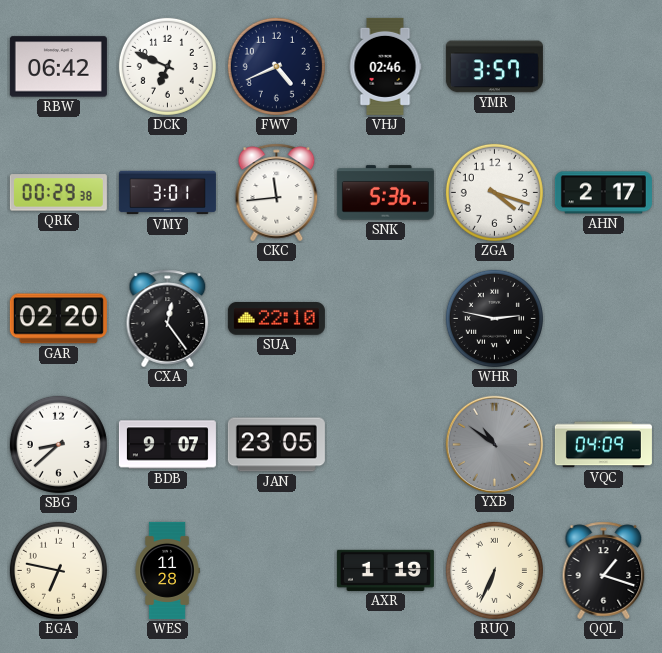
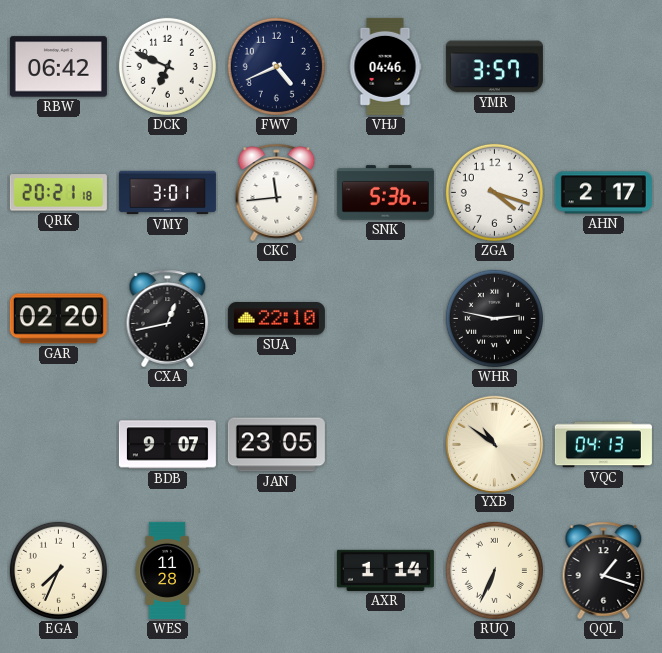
VHJ: 02:46 -> 04:46
QRK: 00:29 -> 20:21
CXA: 12:24 -> 12:43
SBG: 8:38 -> none
YXB dial: grey -> cream
VQC: 04:09 -> 04:13
EGA: 6:47 -> 7:34
AXR: 1:19 -> 1:14
